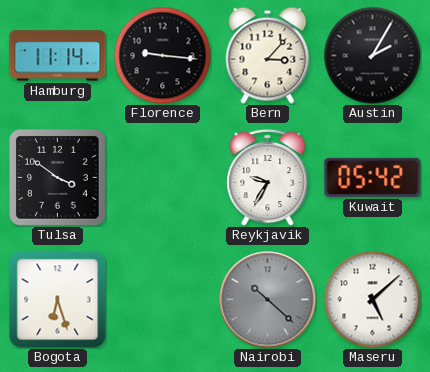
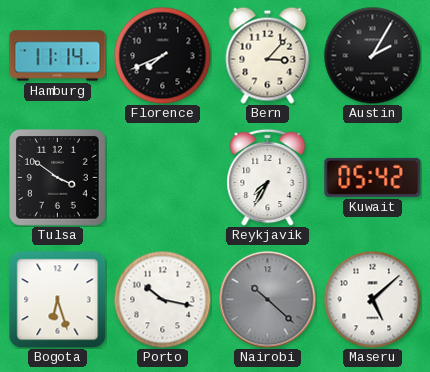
Florence: 9:16 -> 7:41
Reykjavik: 9:35 -> 7:35
Porto: none -> 10:17
